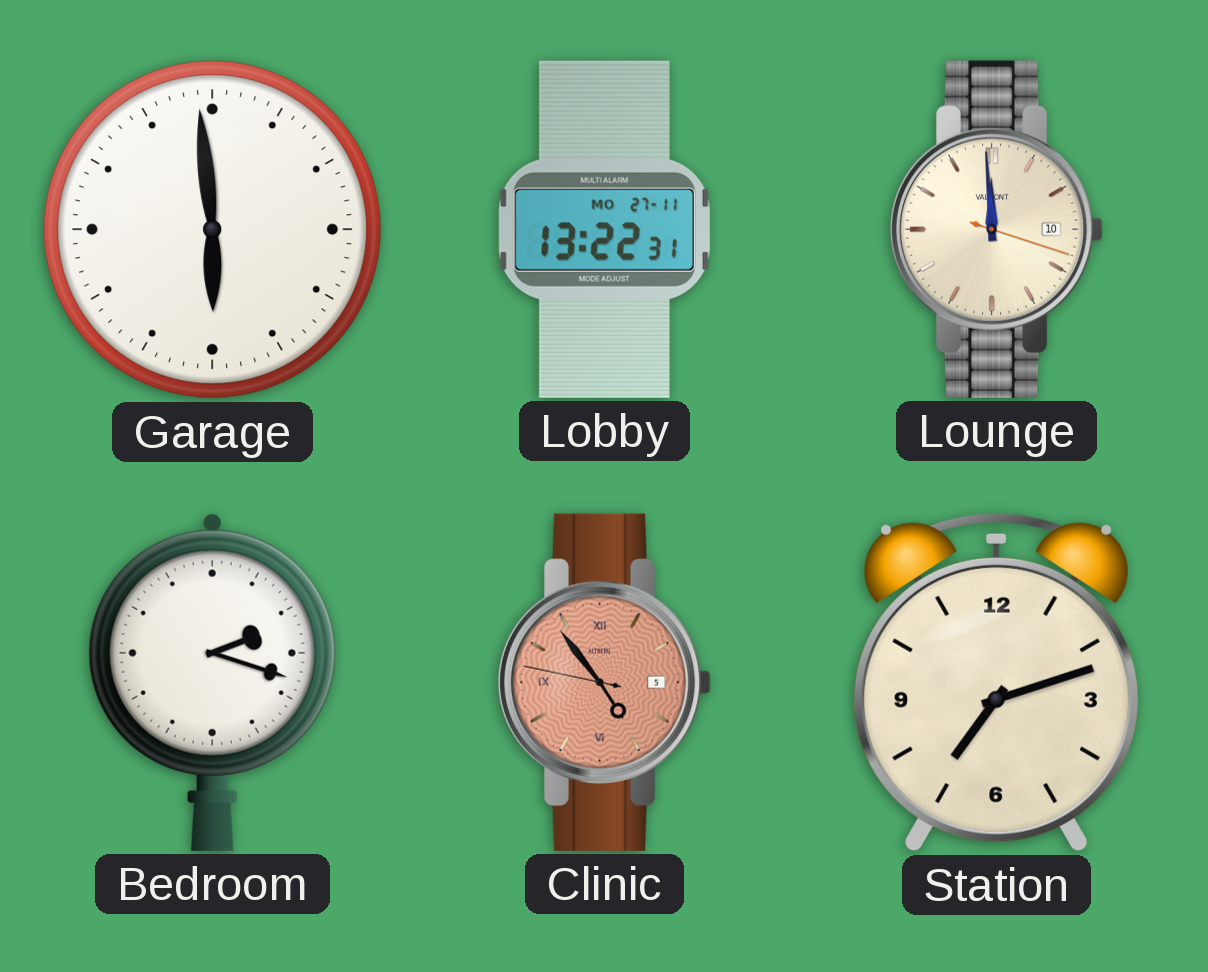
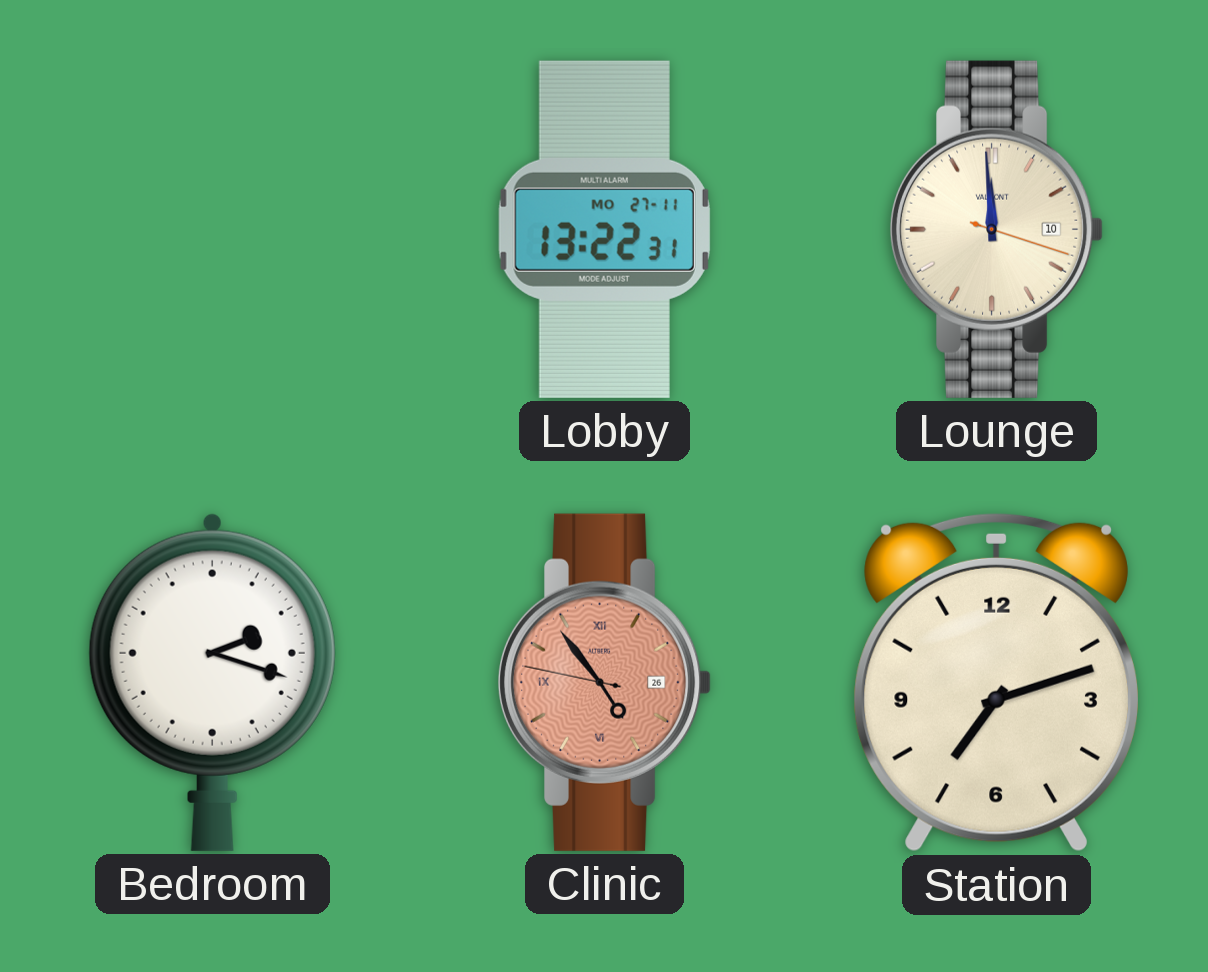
Garage: 5:59 -> none
Clinic date: 5 -> 26
